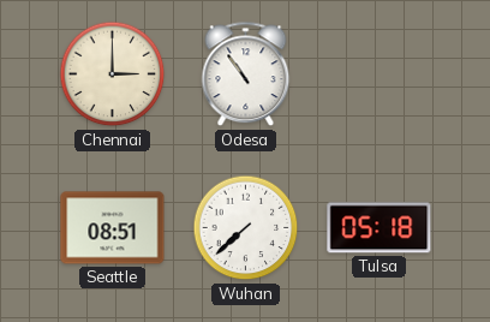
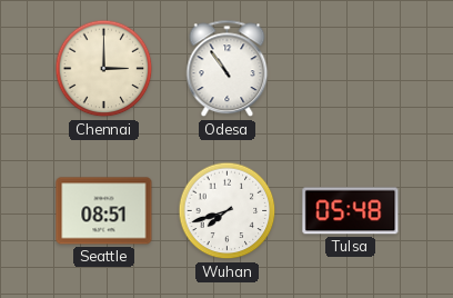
Wuhan: 7:38 -> 7:42
Tulsa: 05:18 -> 05:48
